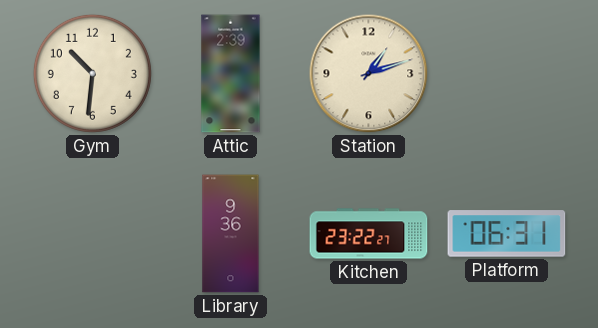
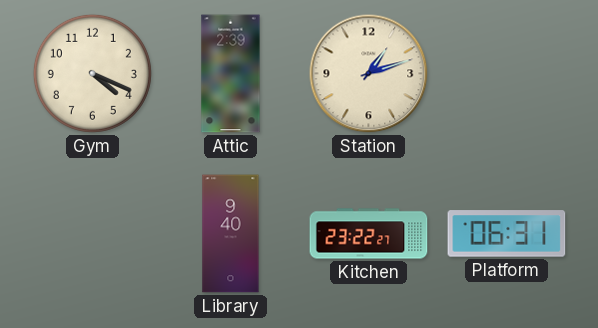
Gym: 10:31 -> 4:19
Library: 9:36 -> 9:40
